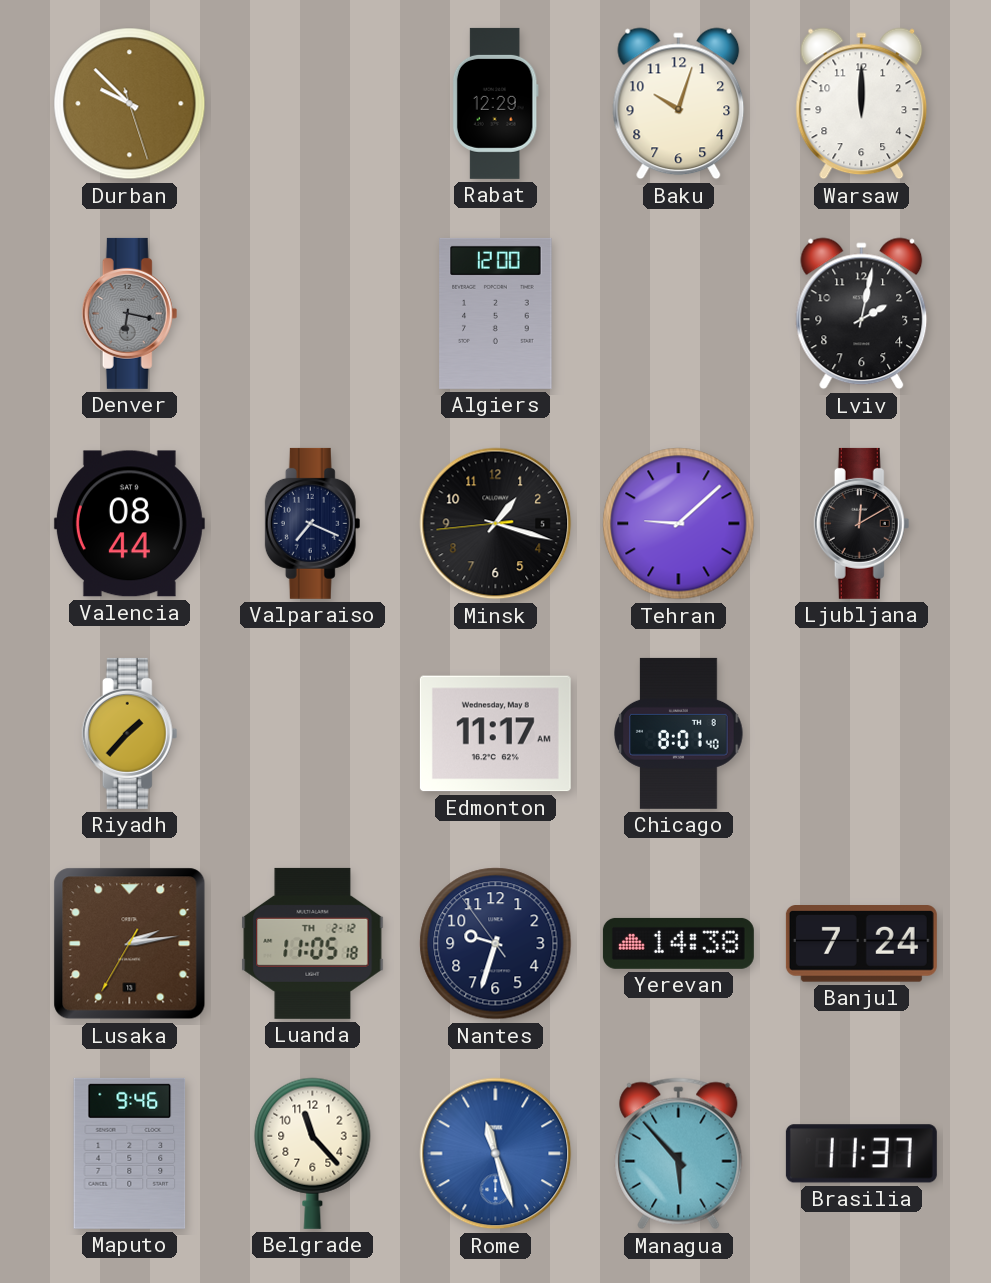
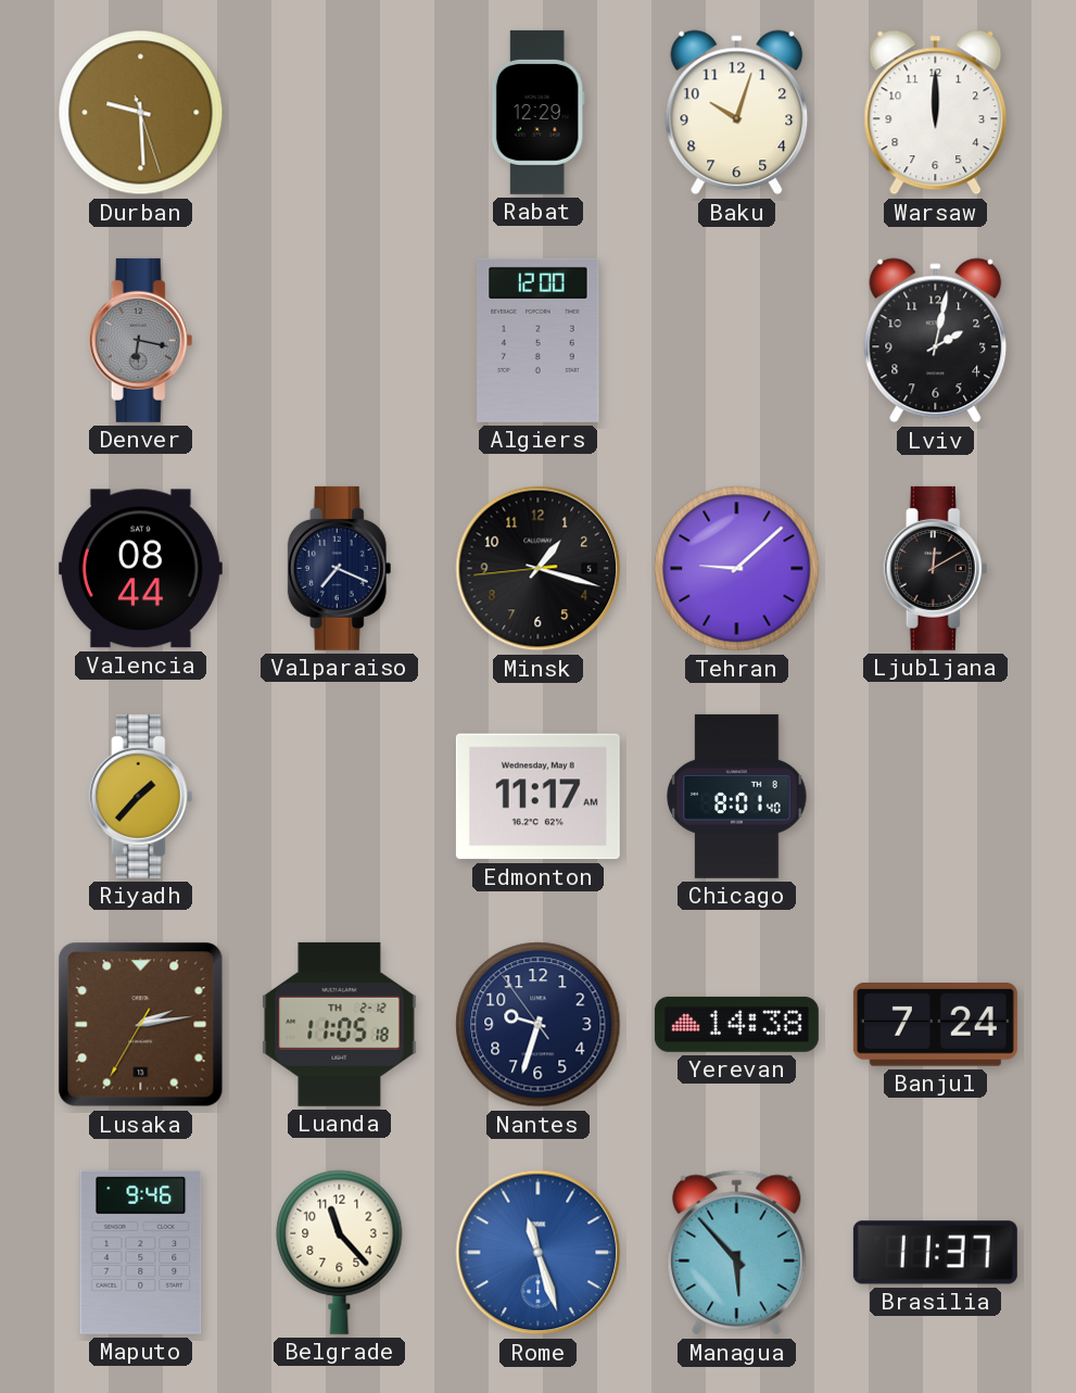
Durban: 9:52 -> 9:29
